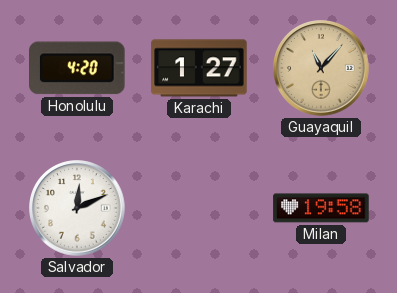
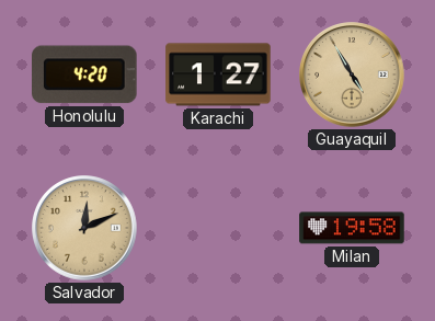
Guayaquil: 11:07 -> 4:55
Salvador dial: white -> champagne
